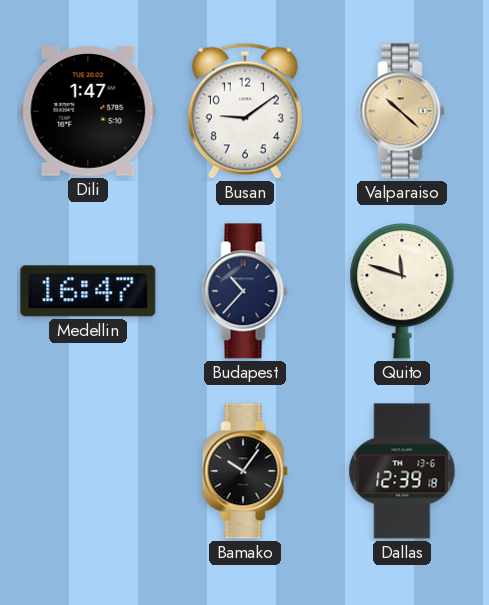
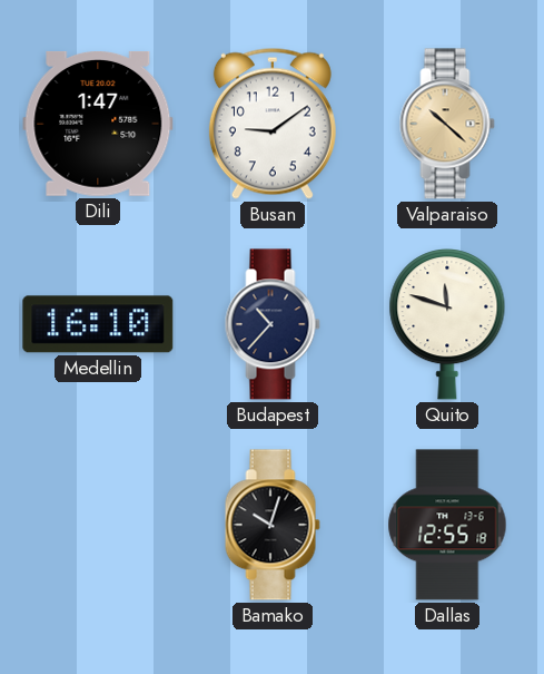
Medellin: 16:47 -> 16:10
Bamako: 10:06 -> 10:03
Dallas: 12:39 -> 12:55
